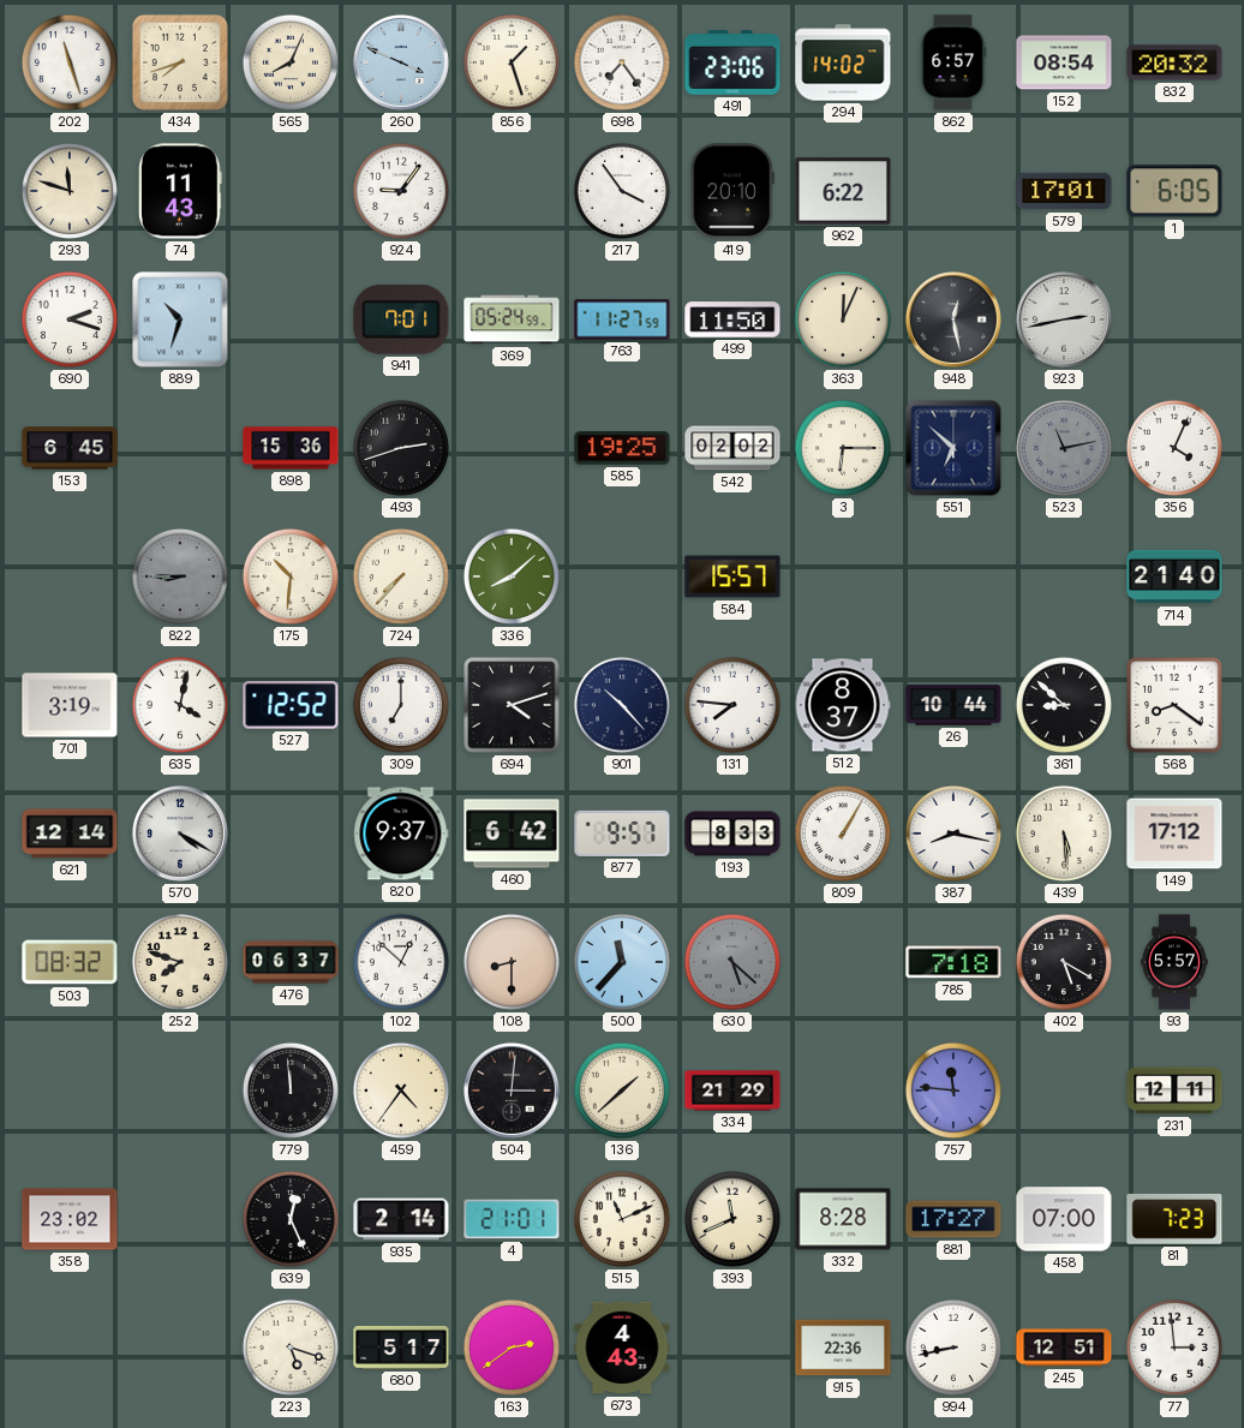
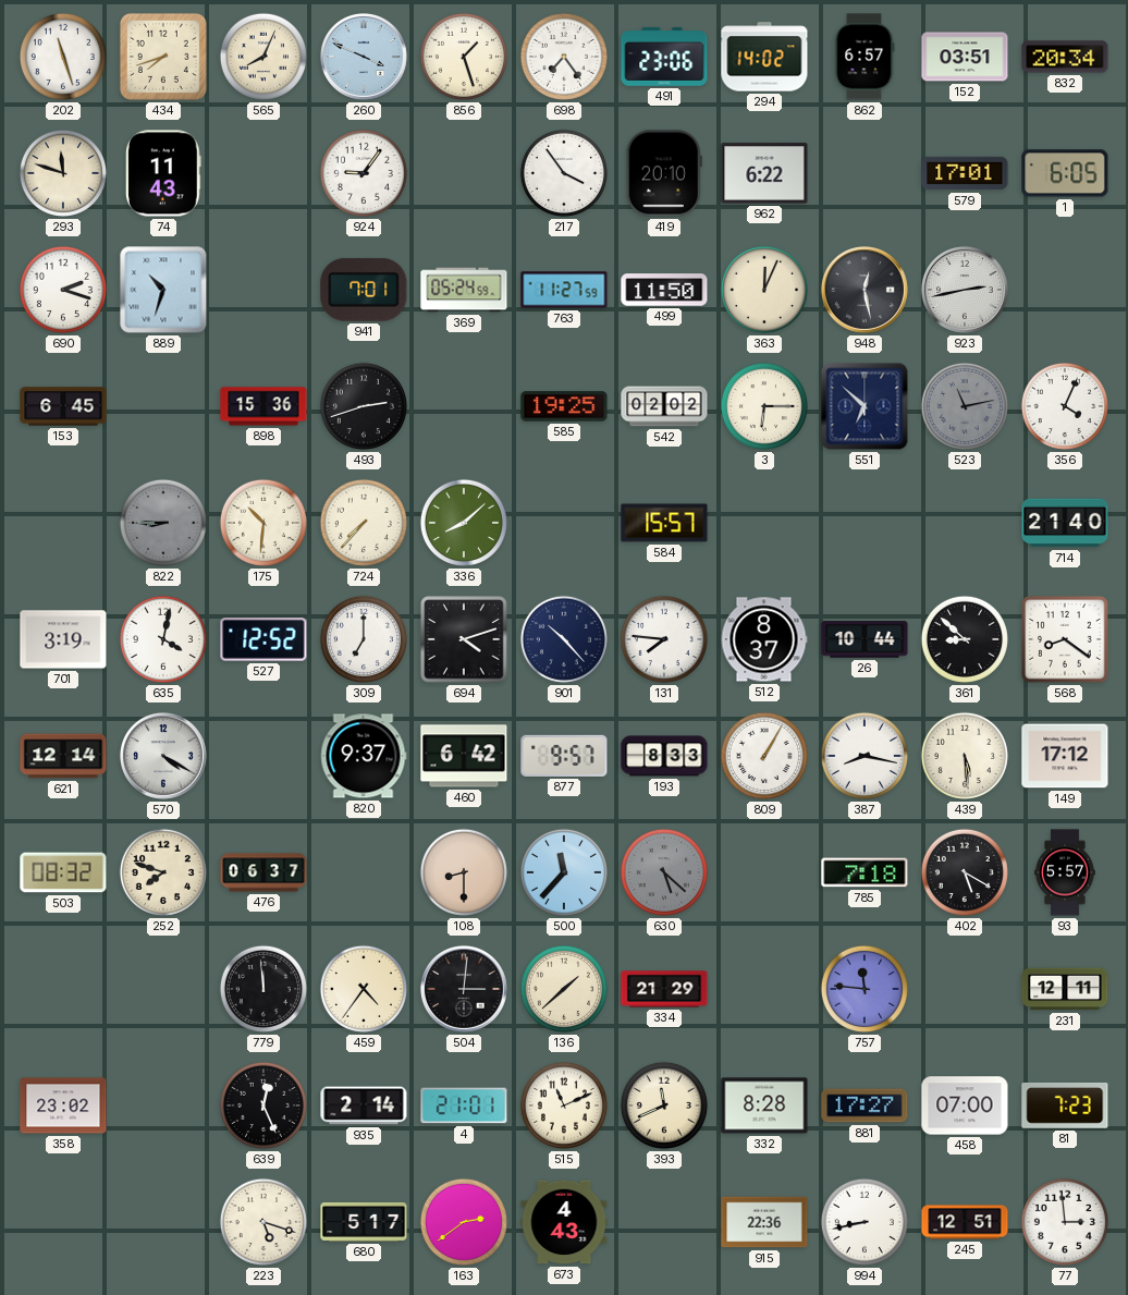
152: 08:54 -> 03:51
832: 20:32 -> 20:34
102: 12:52 -> none
